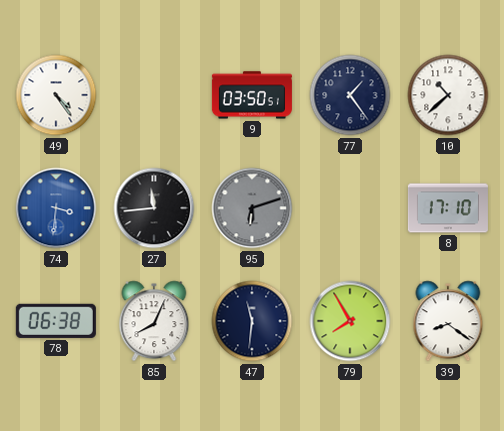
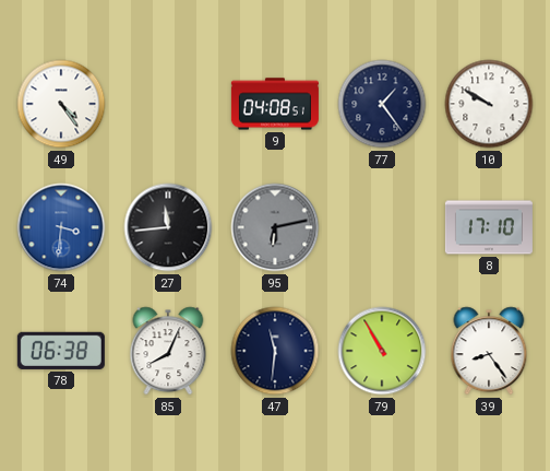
9: 03:50 -> 04:08
10: 10:38 -> 9:50
95: 6:12 -> 6:13
79: 7:55 -> 10:55
39: 8:21 -> 8:24
